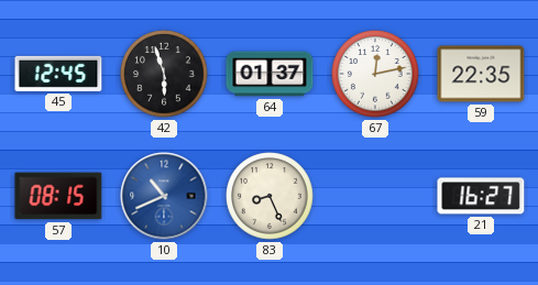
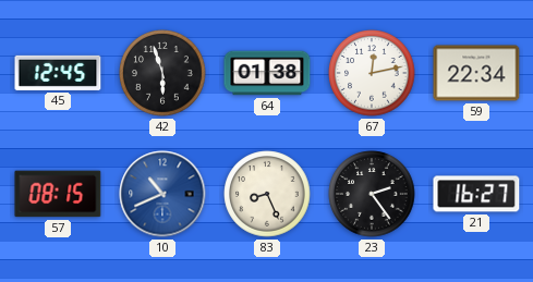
64: 01:37 -> 01:38
59: 22:35 -> 22:34
23: none -> 2:24
